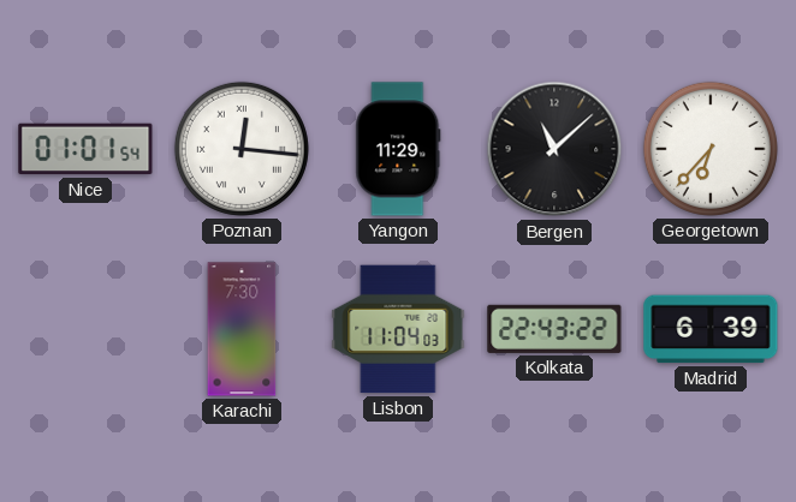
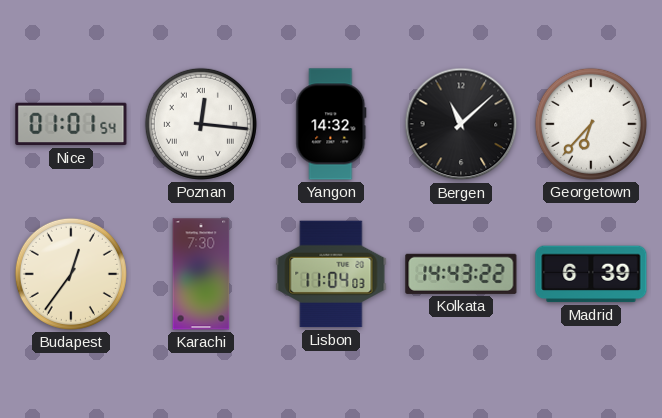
Yangon: 11:29 -> 14:32
Budapest: none -> 12:36
Kolkata: 22:43 -> 14:43
